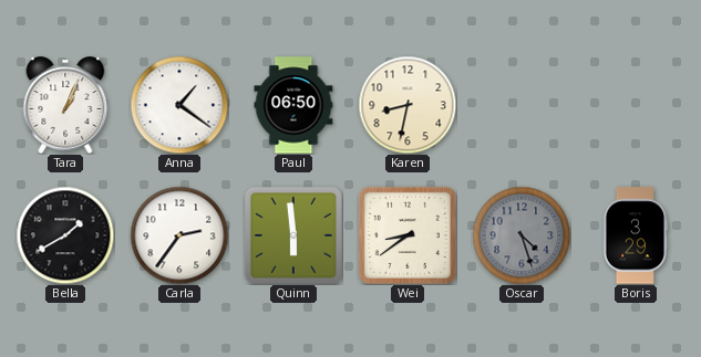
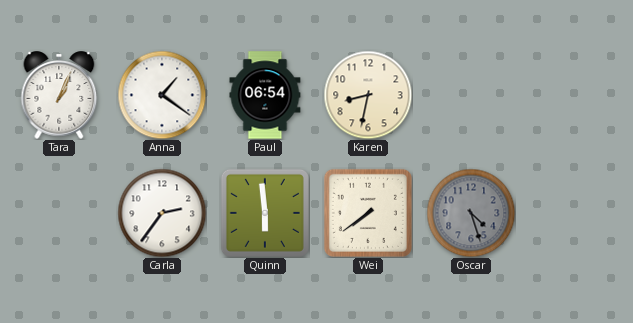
Paul: 06:50 -> 06:54
Bella: 1:40 -> none
Wei: 8:39 -> 7:39
Boris: 3:29 -> none
